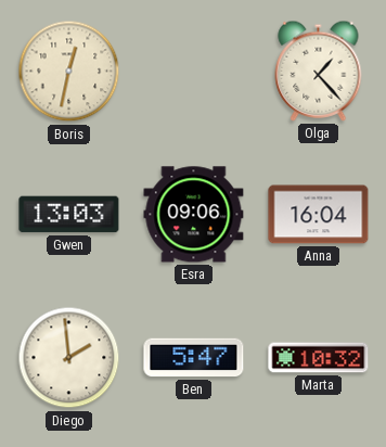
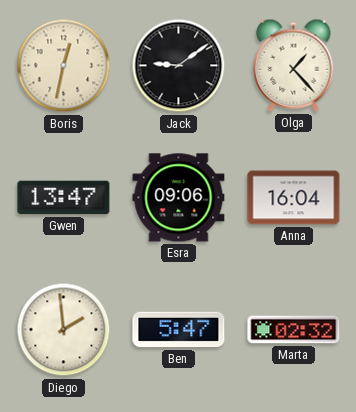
Jack: none -> 9:09
Gwen: 13:03 -> 13:47
Marta: 10:32 -> 02:32
